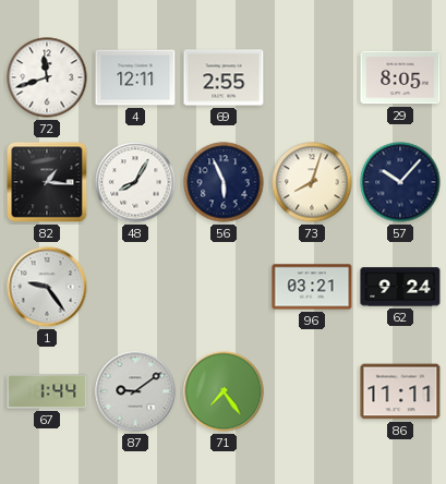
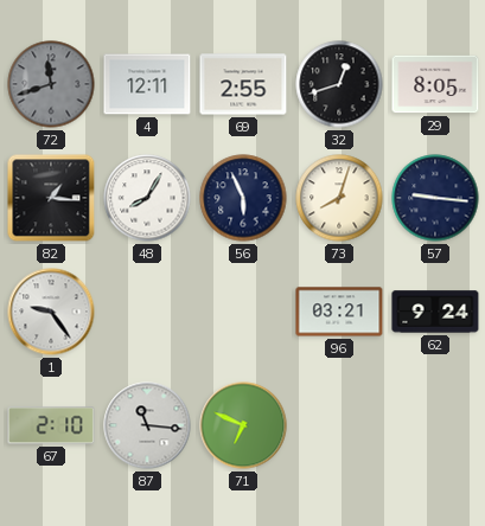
72 dial: white -> grey
32: none -> 12:42
57: 10:07 -> 9:16
67: 1:44 -> 2:10
87: 9:09 -> 11:16
71: 7:24 -> 6:49
86: 11:11 -> none
